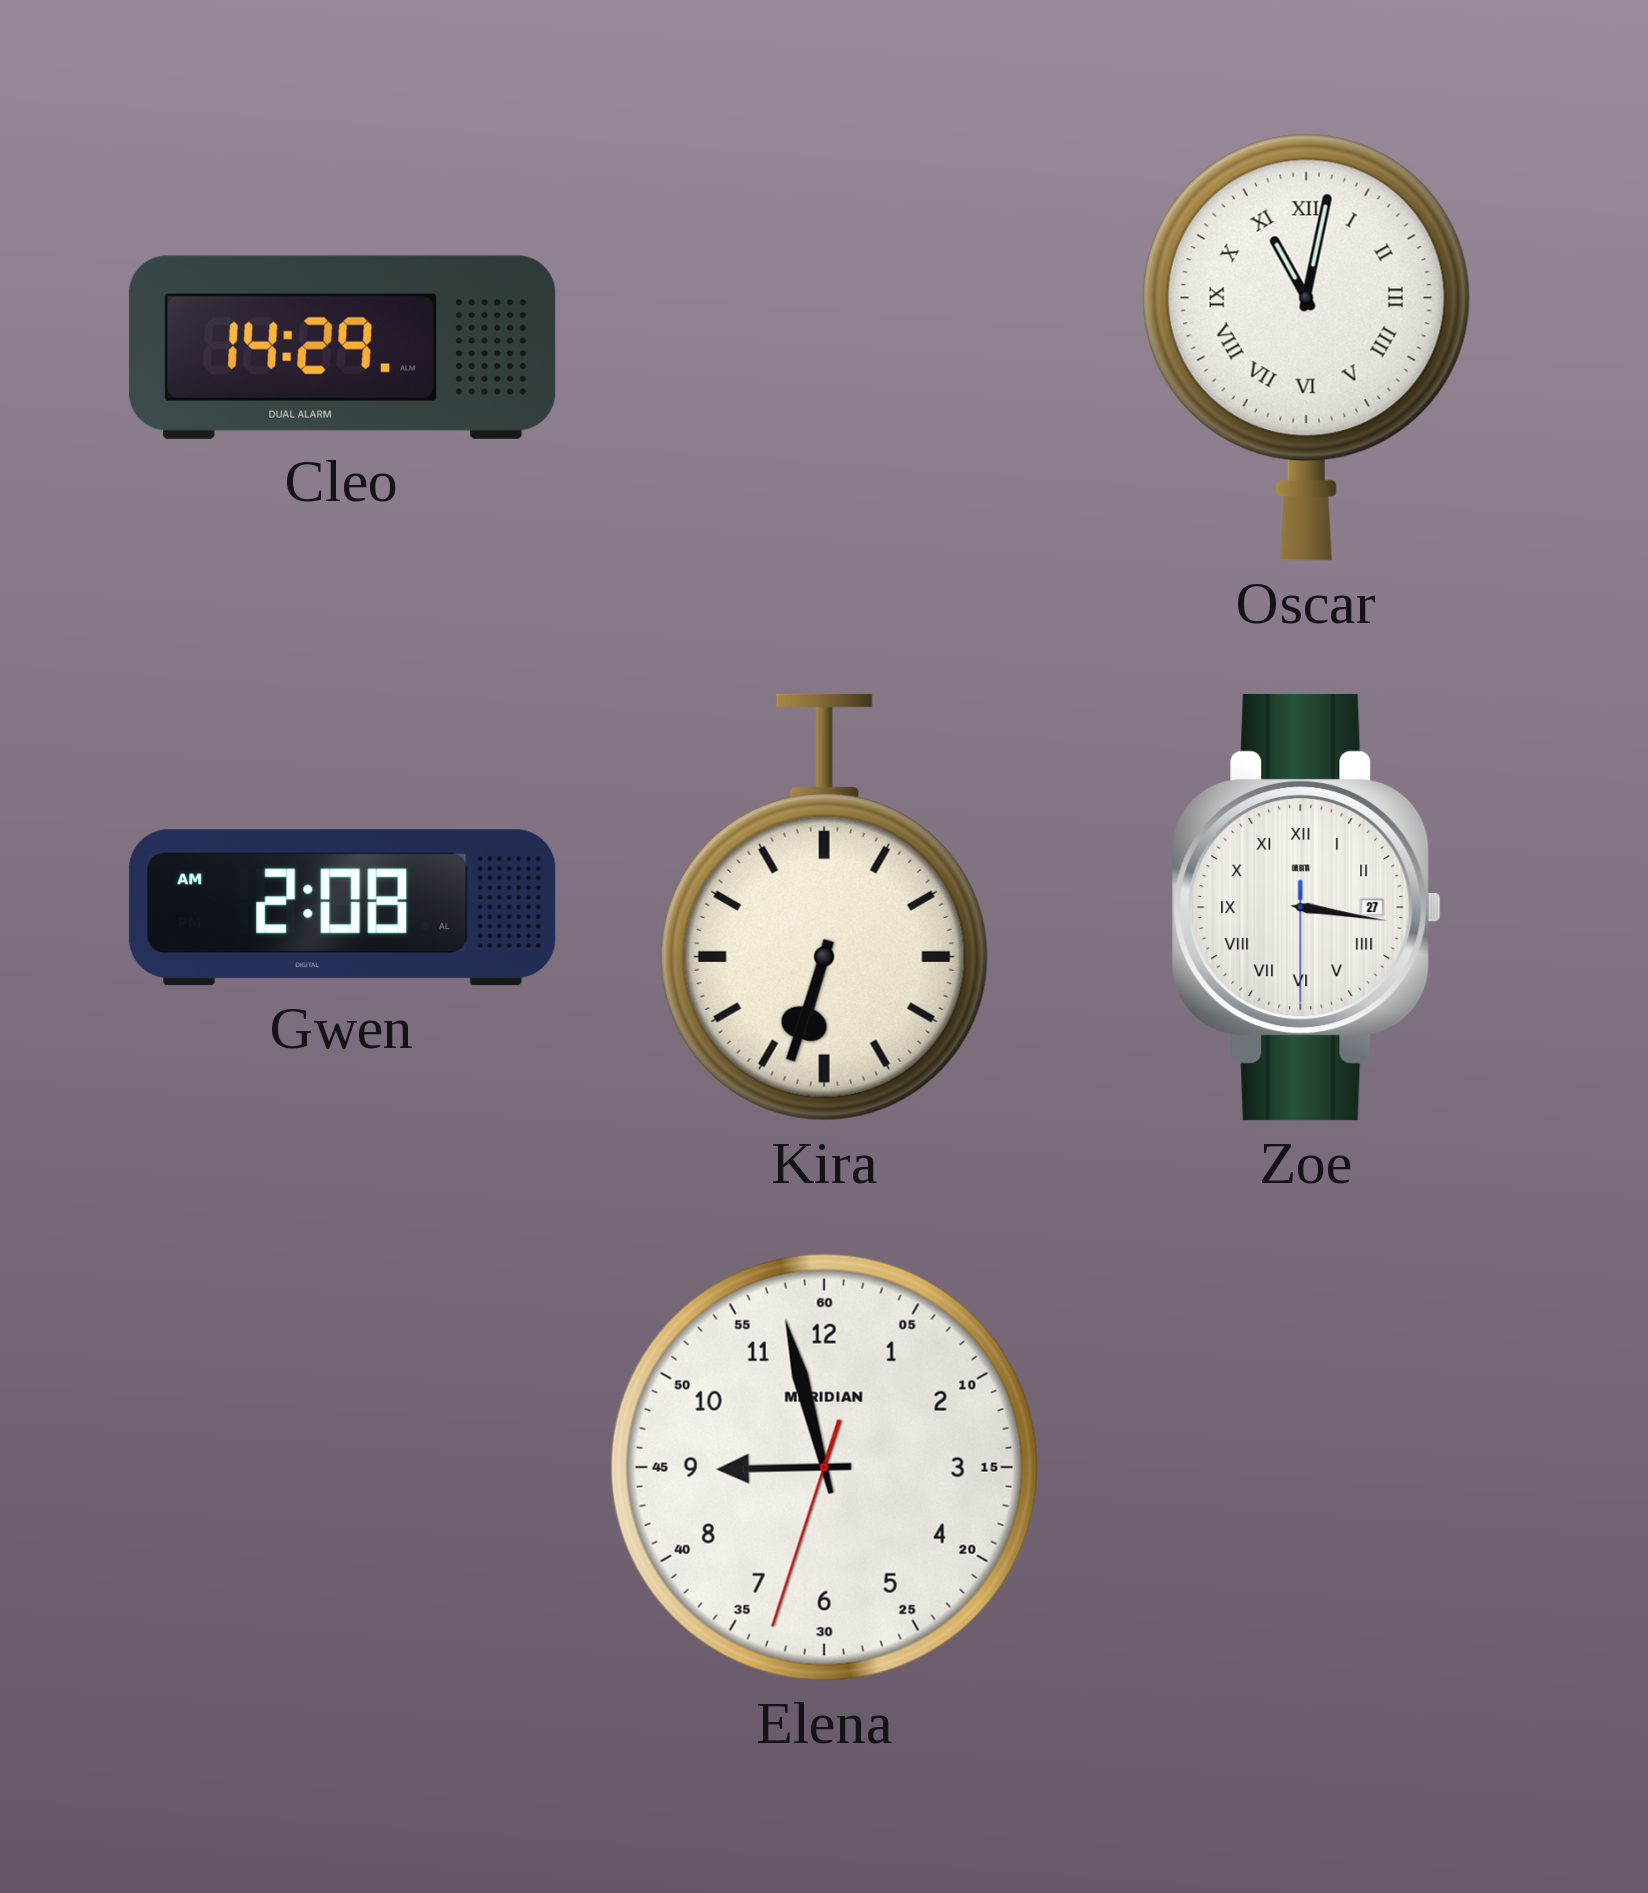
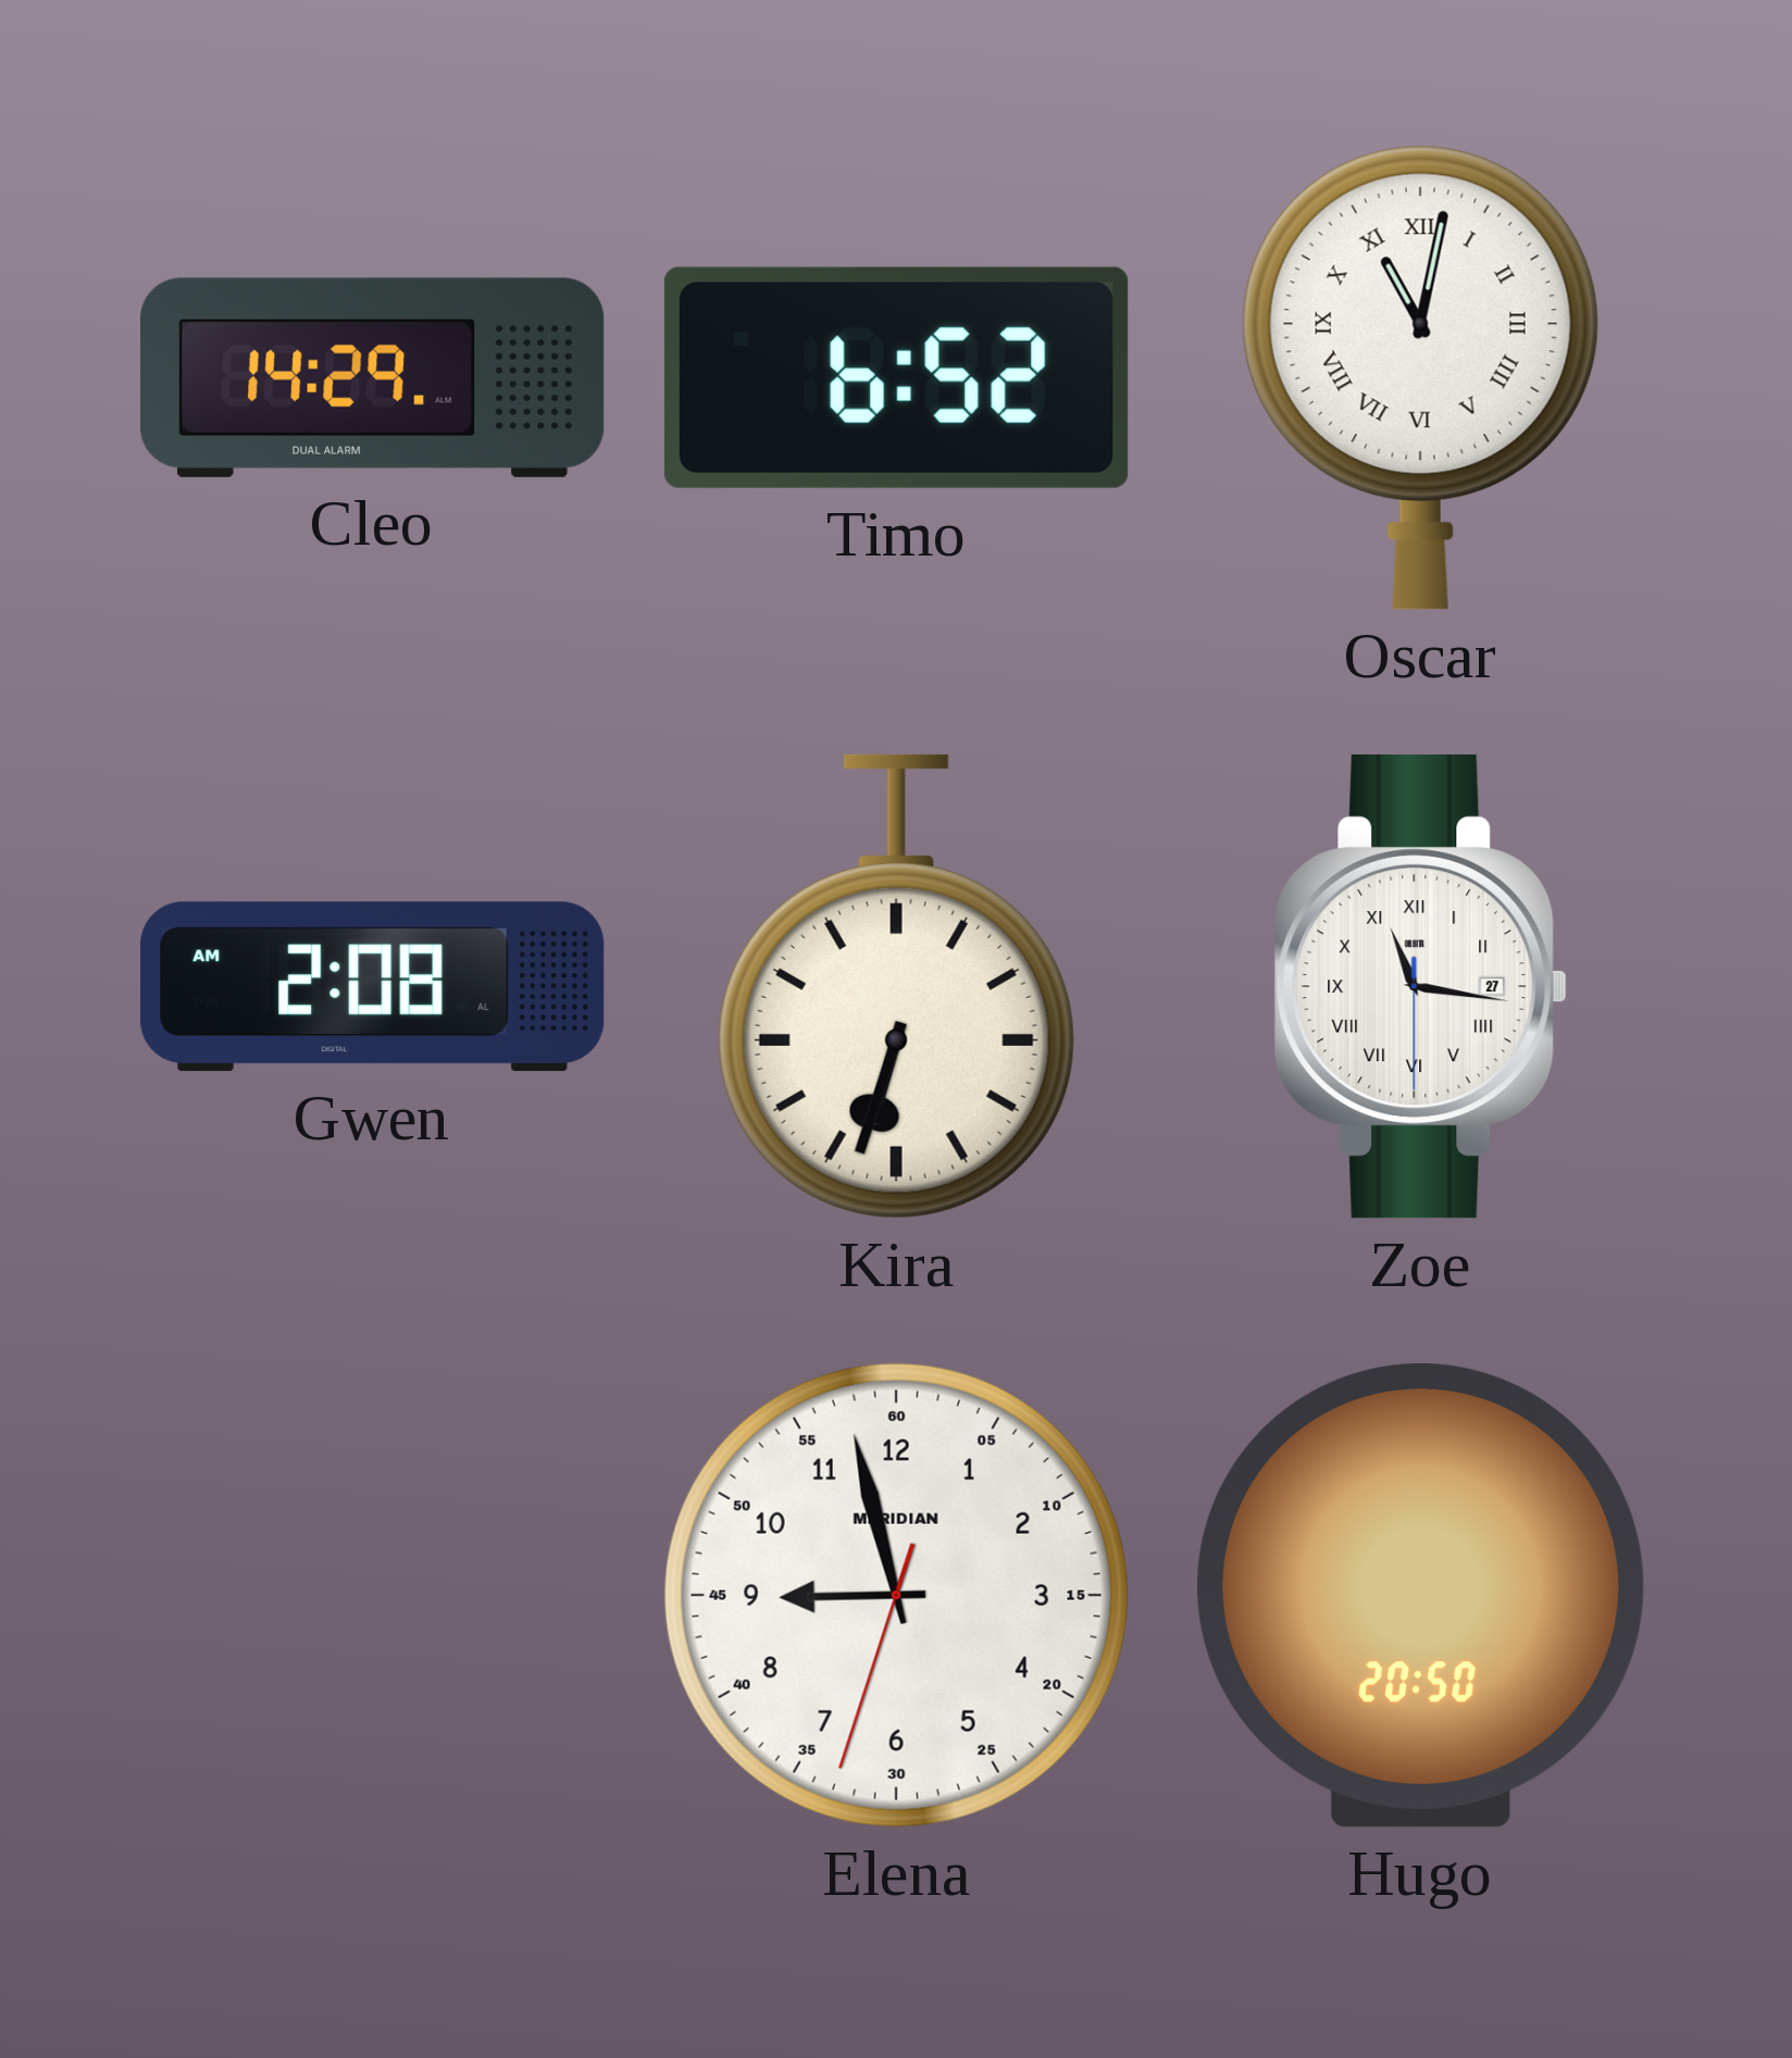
Timo: none -> 6:52
Zoe: 3:16 -> 11:16
Hugo: none -> 20:50
